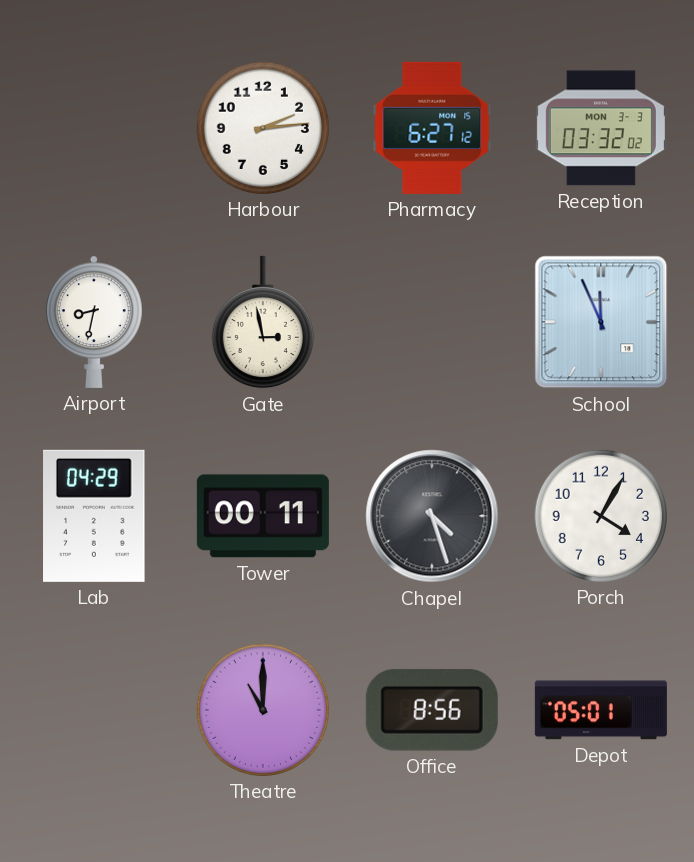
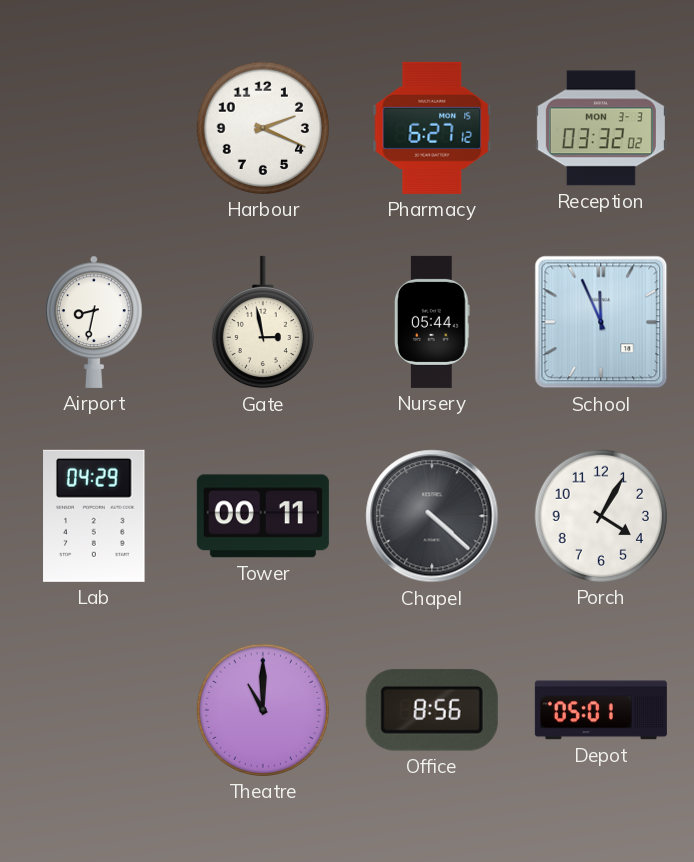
Harbour: 2:14 -> 2:19
Nursery: none -> 05:44
Chapel: 4:27 -> 4:22
